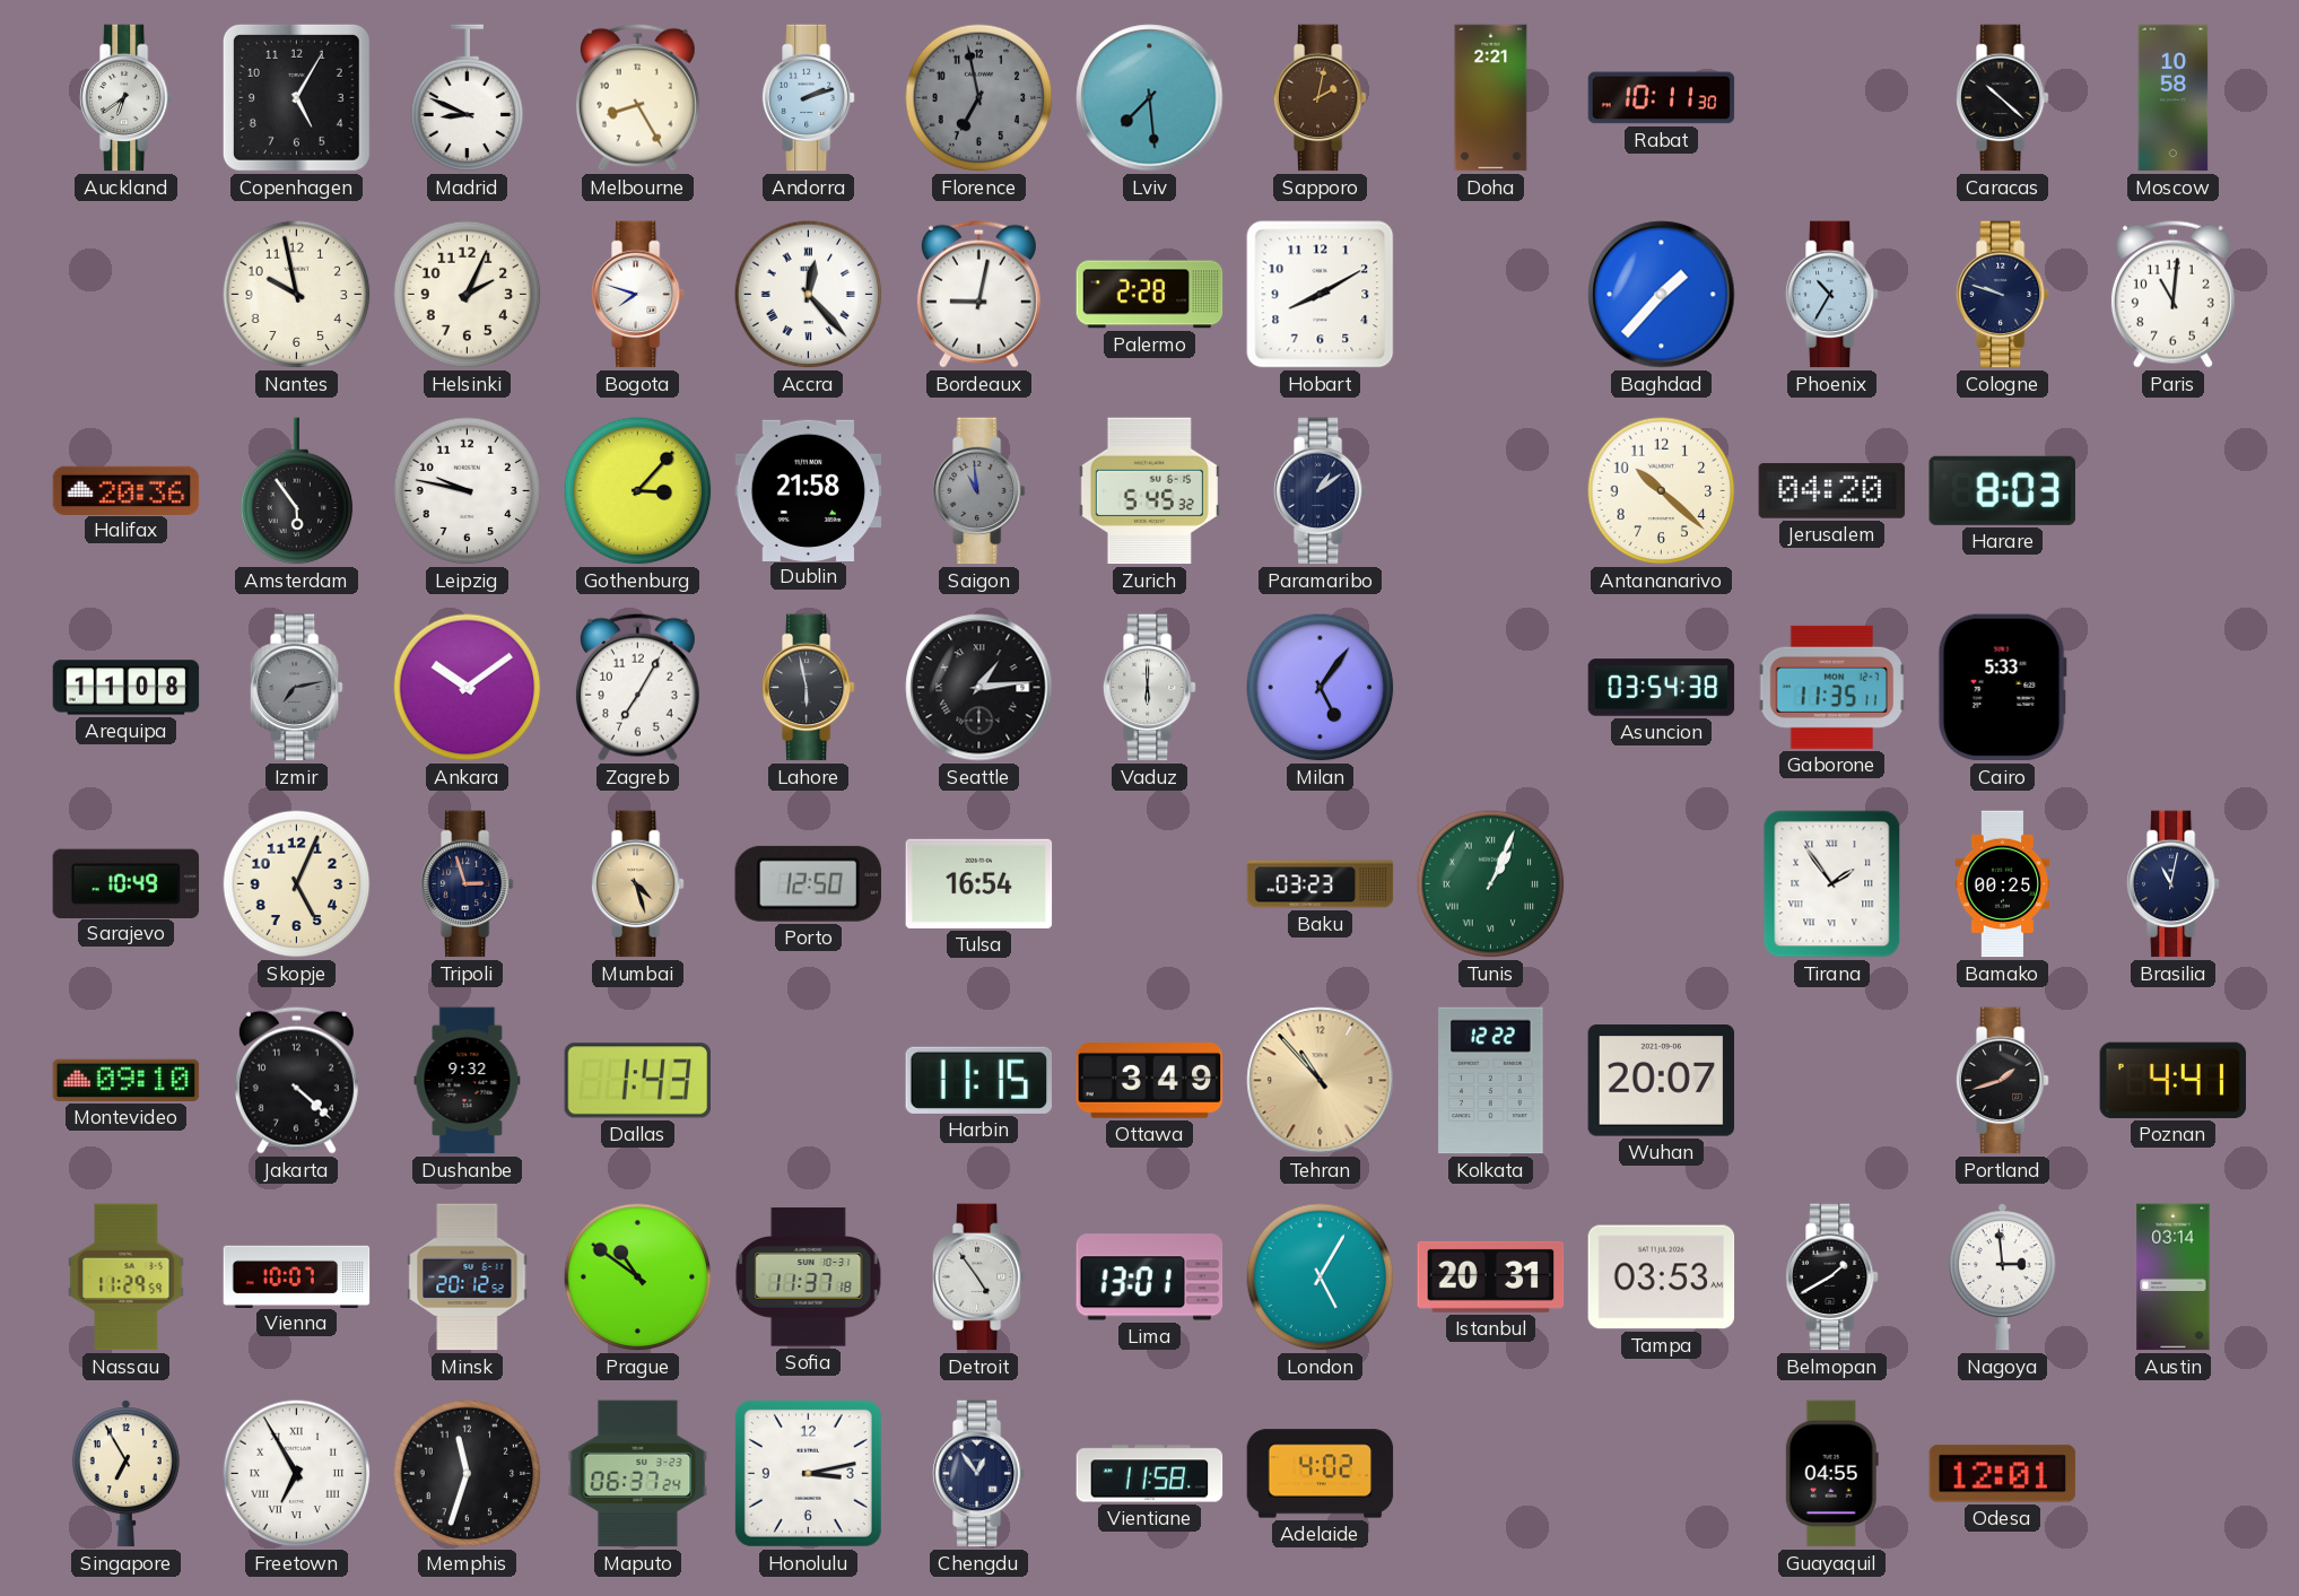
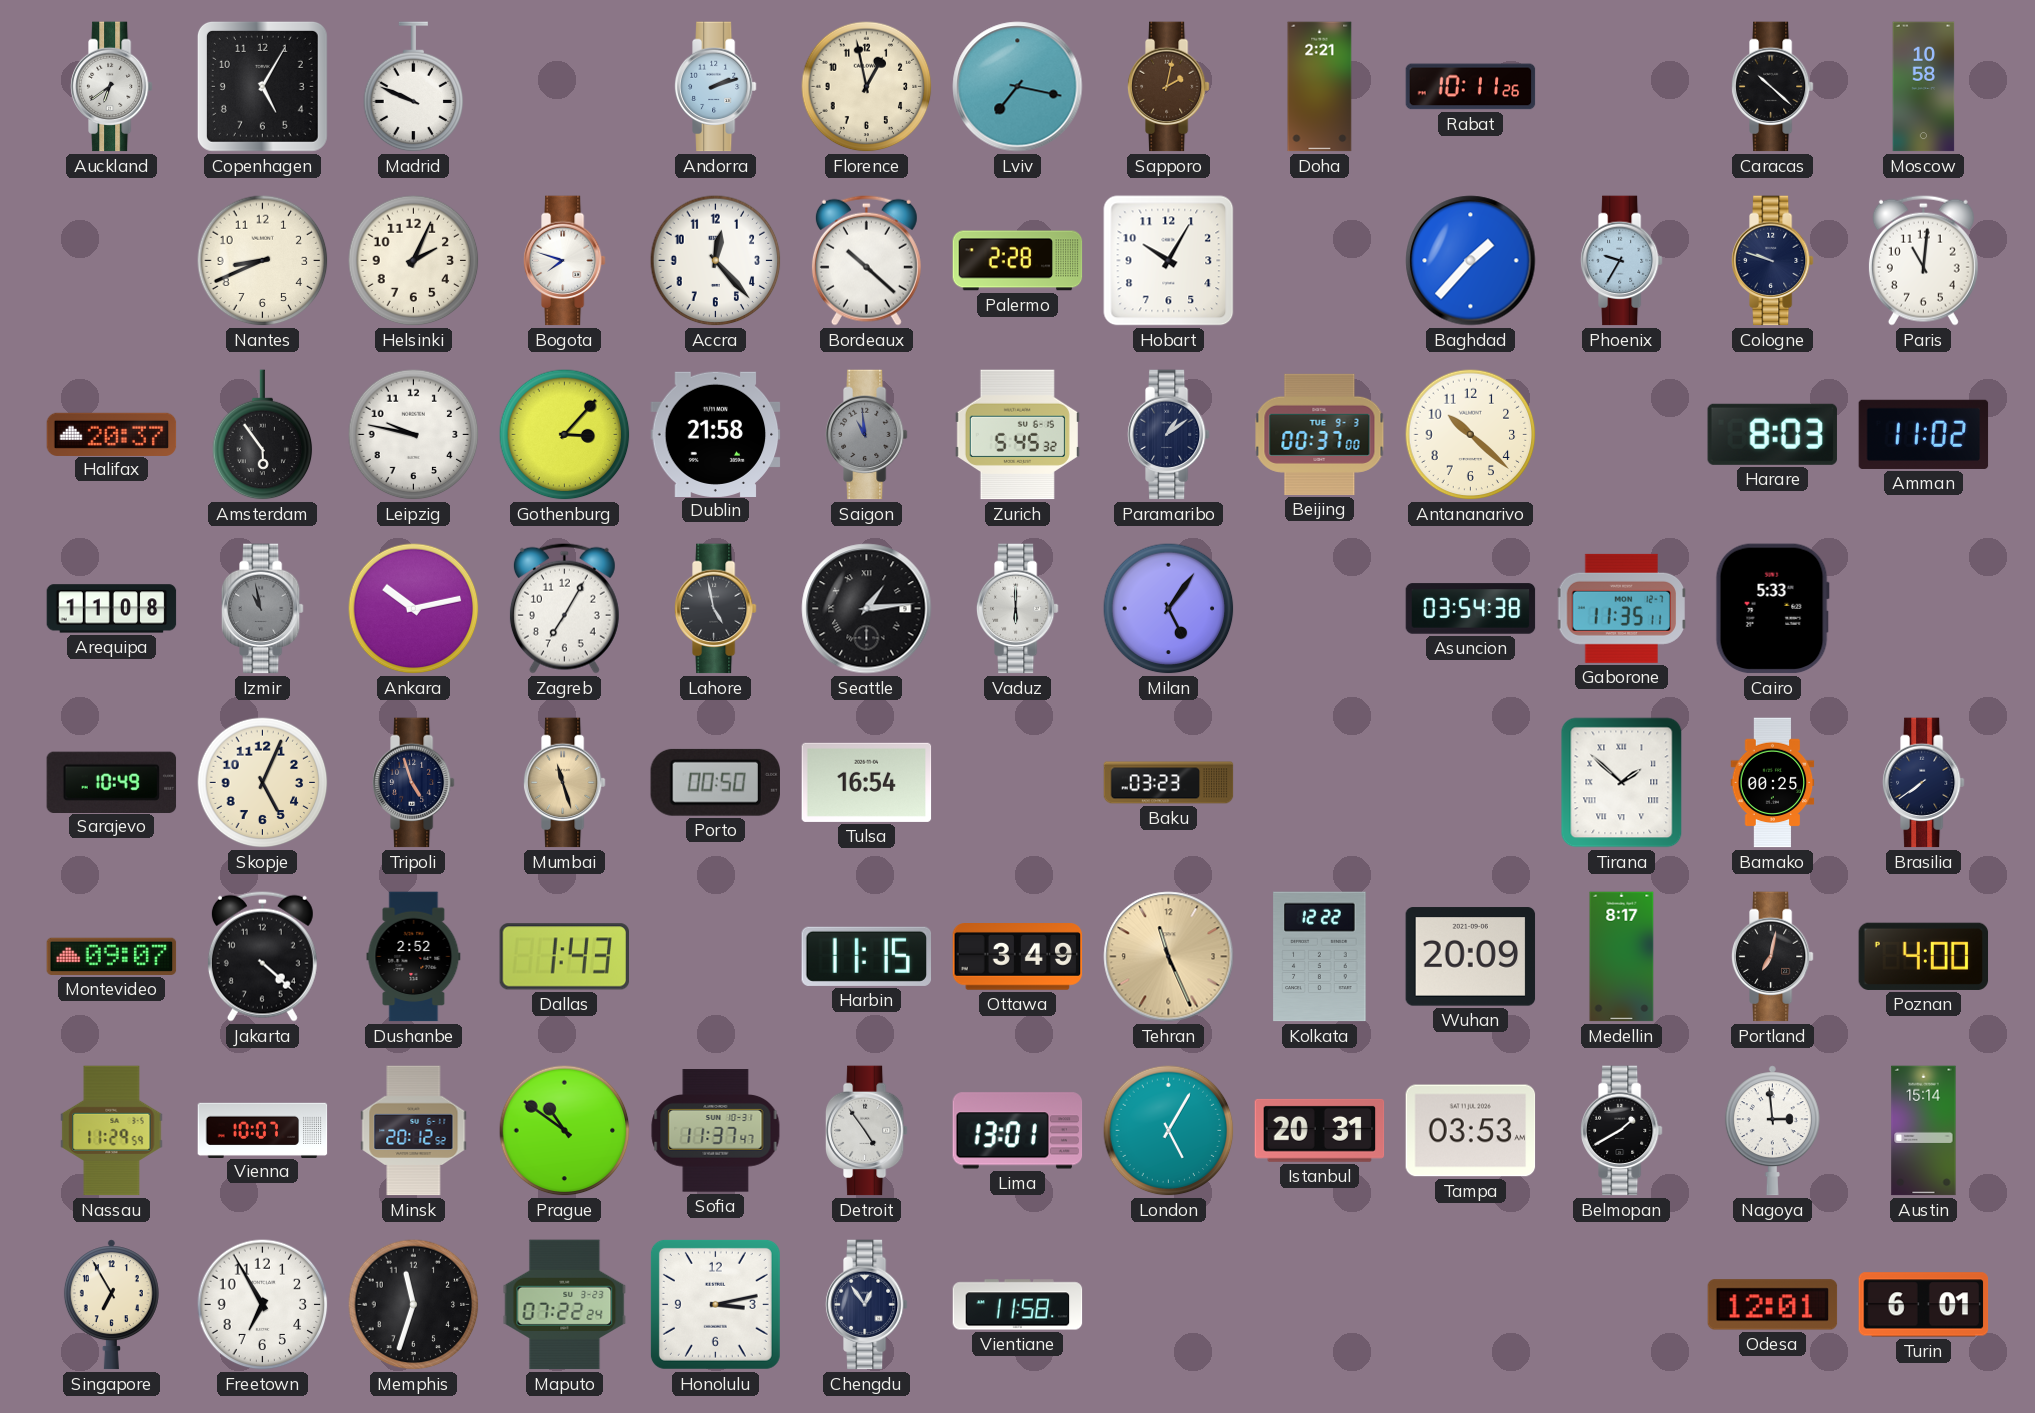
Madrid: 8:49 -> 9:49
Melbourne: 8:25 -> none
Florence: 6:58 -> 12:58
Florence dial: grey -> cream
Lviv: 7:29 -> 7:17
Rabat: 10:11:30 -> 10:11:26
Nantes: 9:58 -> 8:41
Accra numerals: Roman -> Arabic
Bordeaux: 9:02 -> 10:22
Hobart: 8:10 -> 10:05
Phoenix: 10:35 -> 9:35
Halifax: 20:36 -> 20:37
Beijing: none -> 00:37
Jerusalem: 04:20 -> none
Amman: none -> 11:02
Izmir: 7:13 -> 10:58
Ankara: 10:09 -> 10:13
Lahore: 5:58 -> 4:58
Tripoli: 2:57 -> 4:57
Mumbai: 4:27 -> 11:27
Porto: 12:50 -> 00:50
Tunis: 1:04 -> none
Tirana: 1:54 -> 1:52
Brasilia: 11:02 -> 7:39
Montevideo: 09:10 -> 09:07
Dushanbe: 9:32 -> 2:52
Tehran: 10:53 -> 11:26
Wuhan: 20:07 -> 20:09
Medellin: none -> 8:17
Portland: 1:42 -> 7:02
Poznan: 4:41 -> 4:00
Sofia: 11:37:18 -> 11:37:47
Austin: 03:14 -> 15:14
Freetown numerals: Roman -> Arabic
Maputo: 06:37 -> 07:22
Adelaide: 4:02 -> none
Guayaquil: 04:55 -> none
Turin: none -> 6:01
